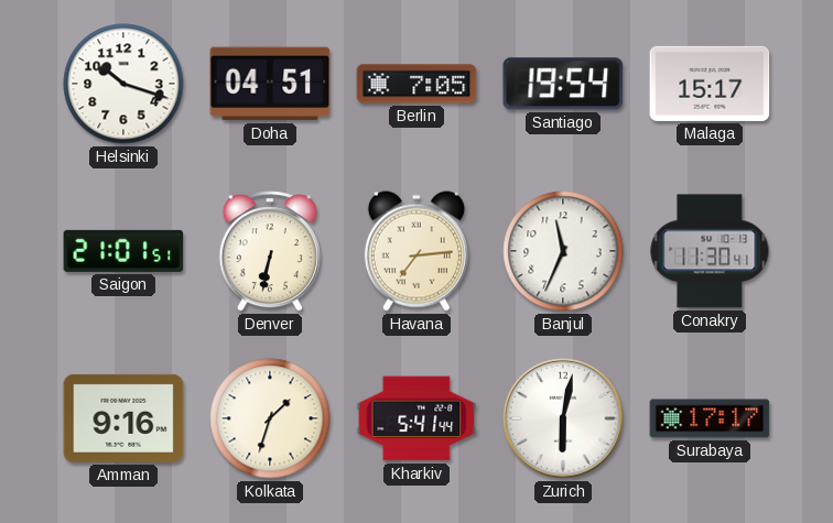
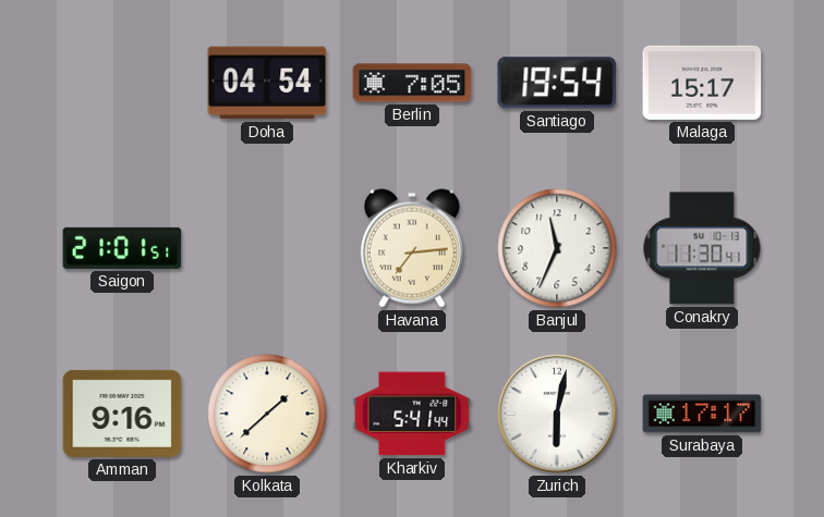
Helsinki: 10:18 -> none
Doha: 04:51 -> 04:54
Denver: 6:32 -> none
Kolkata: 1:33 -> 1:38
